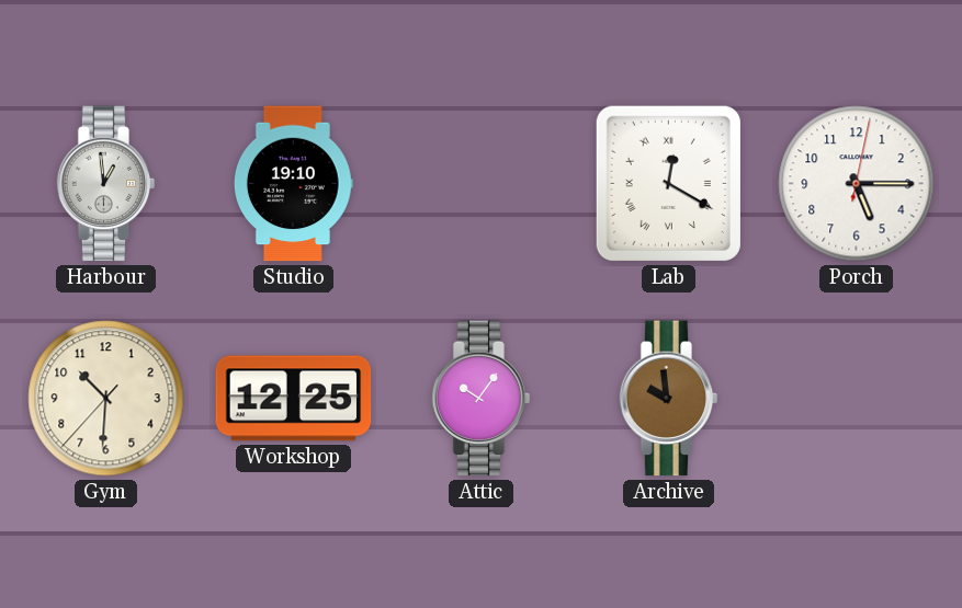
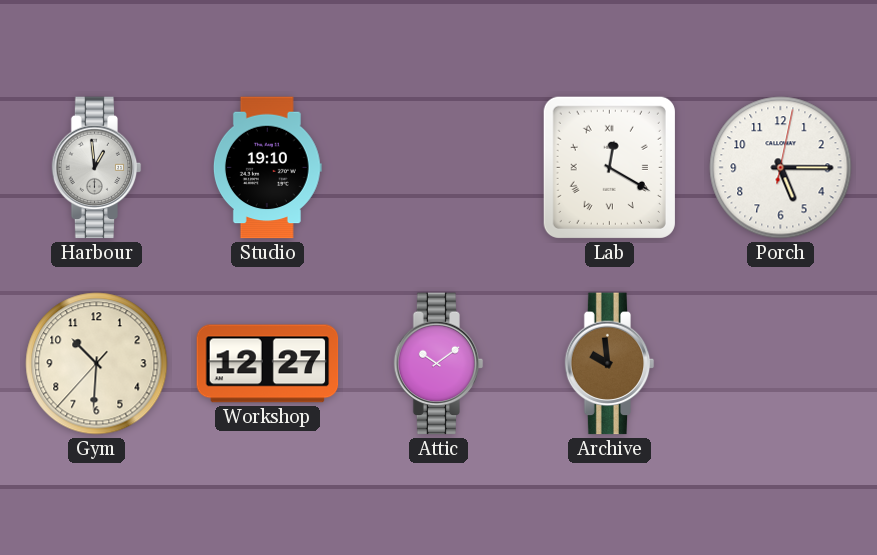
Workshop: 12:25 -> 12:27
Attic: 10:06 -> 10:09
